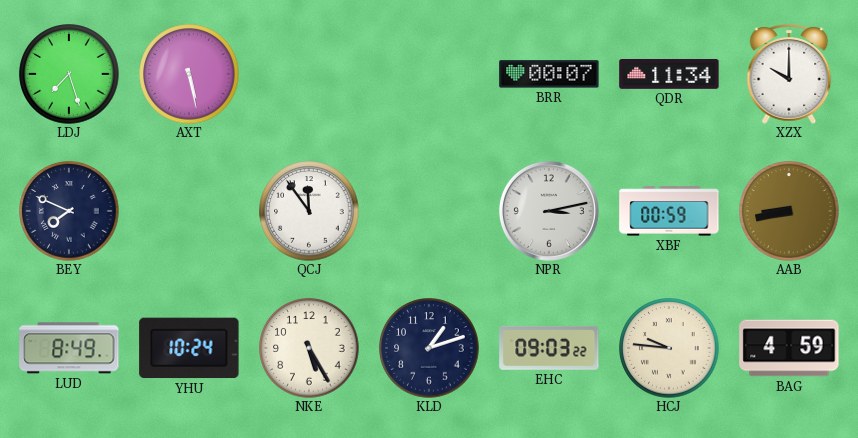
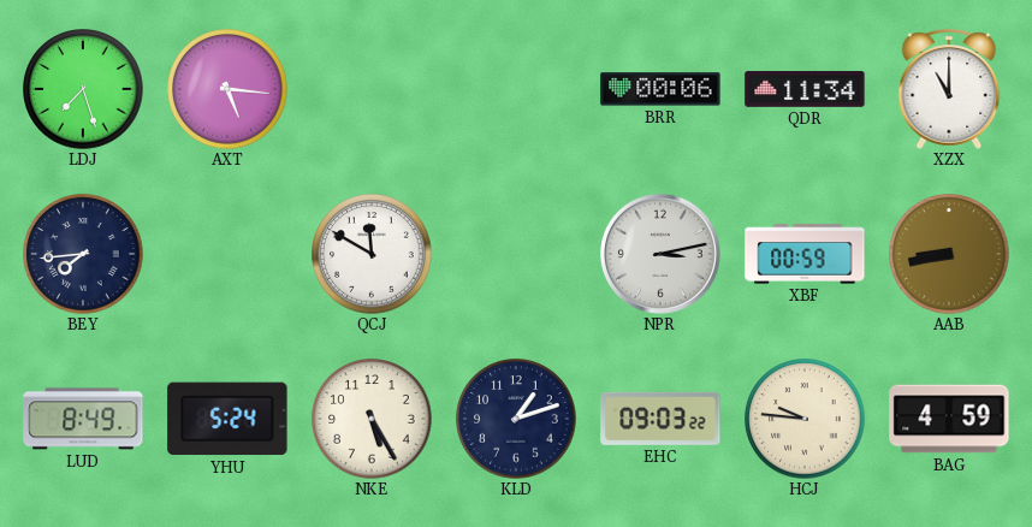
AXT: 5:28 -> 5:16
BRR: 00:07 -> 00:06
XZX: 10:00 -> 11:00
BEY: 7:49 -> 7:44
QCJ: 11:54 -> 11:50
YHU: 10:24 -> 5:24
